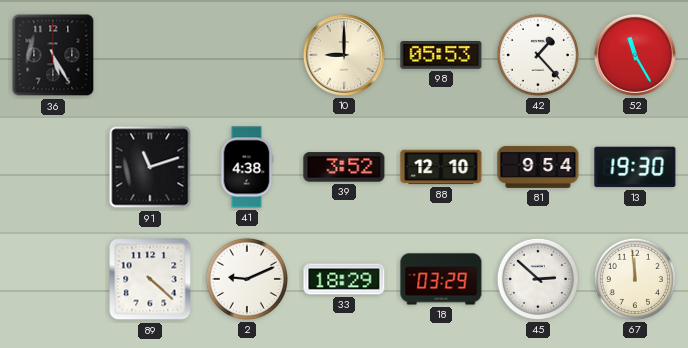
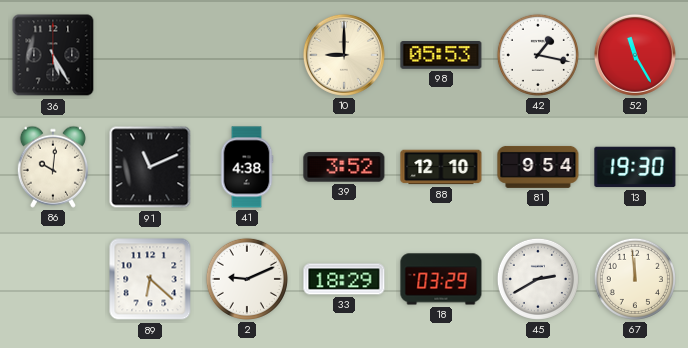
42: 1:23 -> 1:17
86: none -> 10:01
91: 11:12 -> 11:11
89: 4:22 -> 6:22
45: 2:52 -> 2:40
